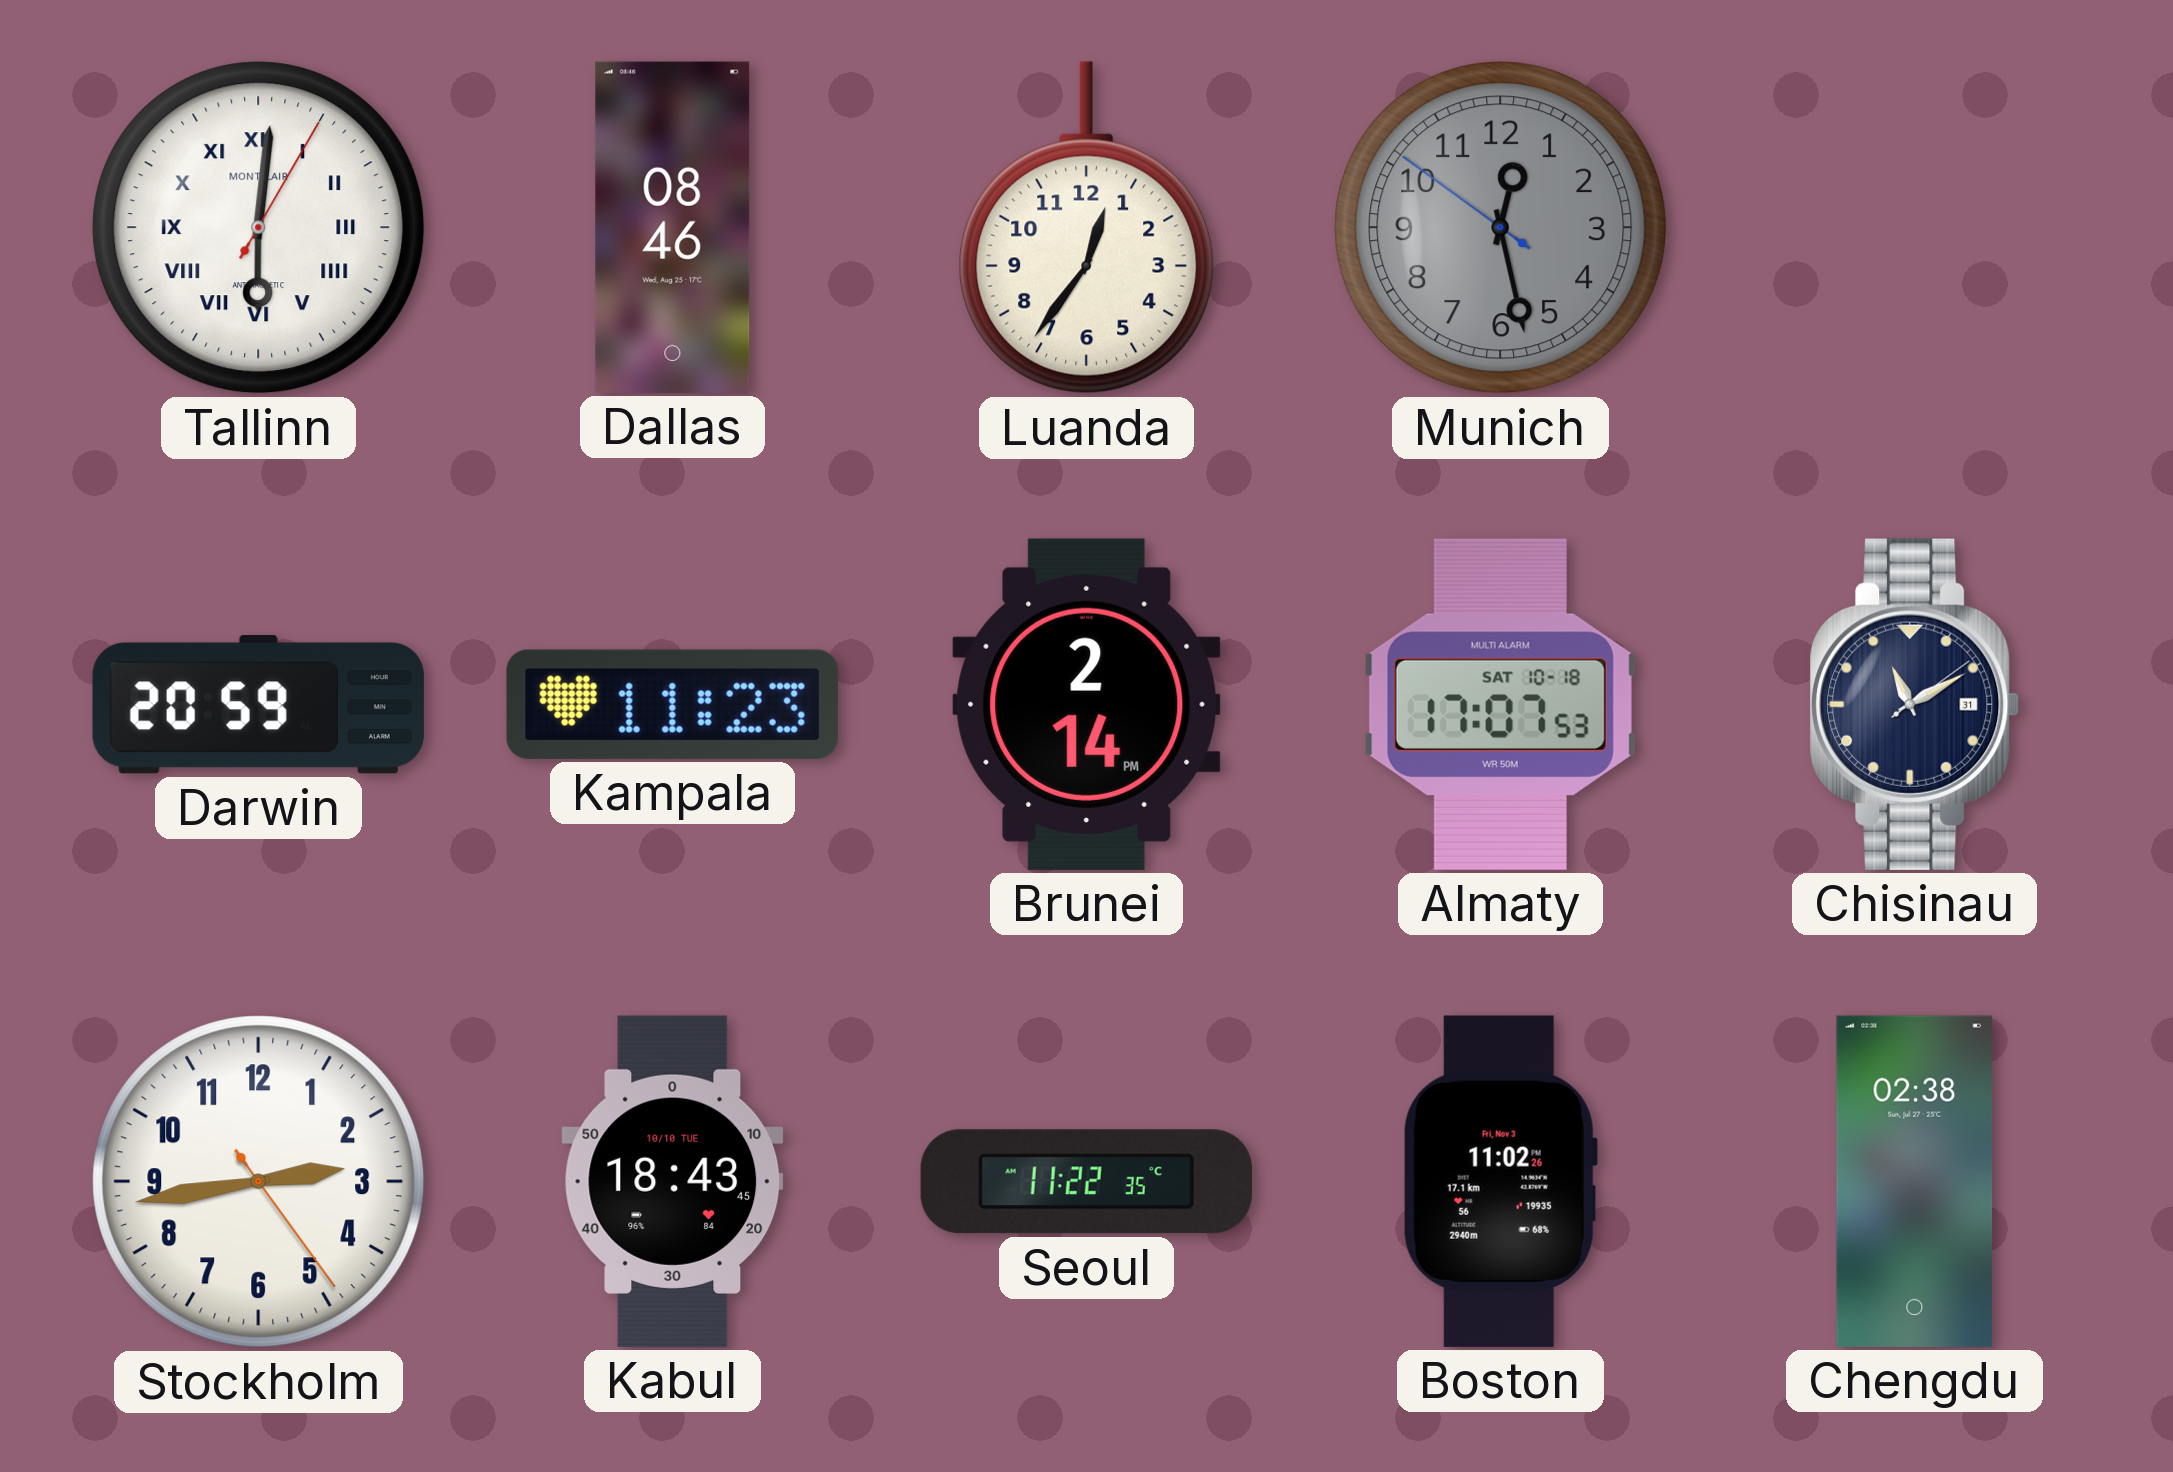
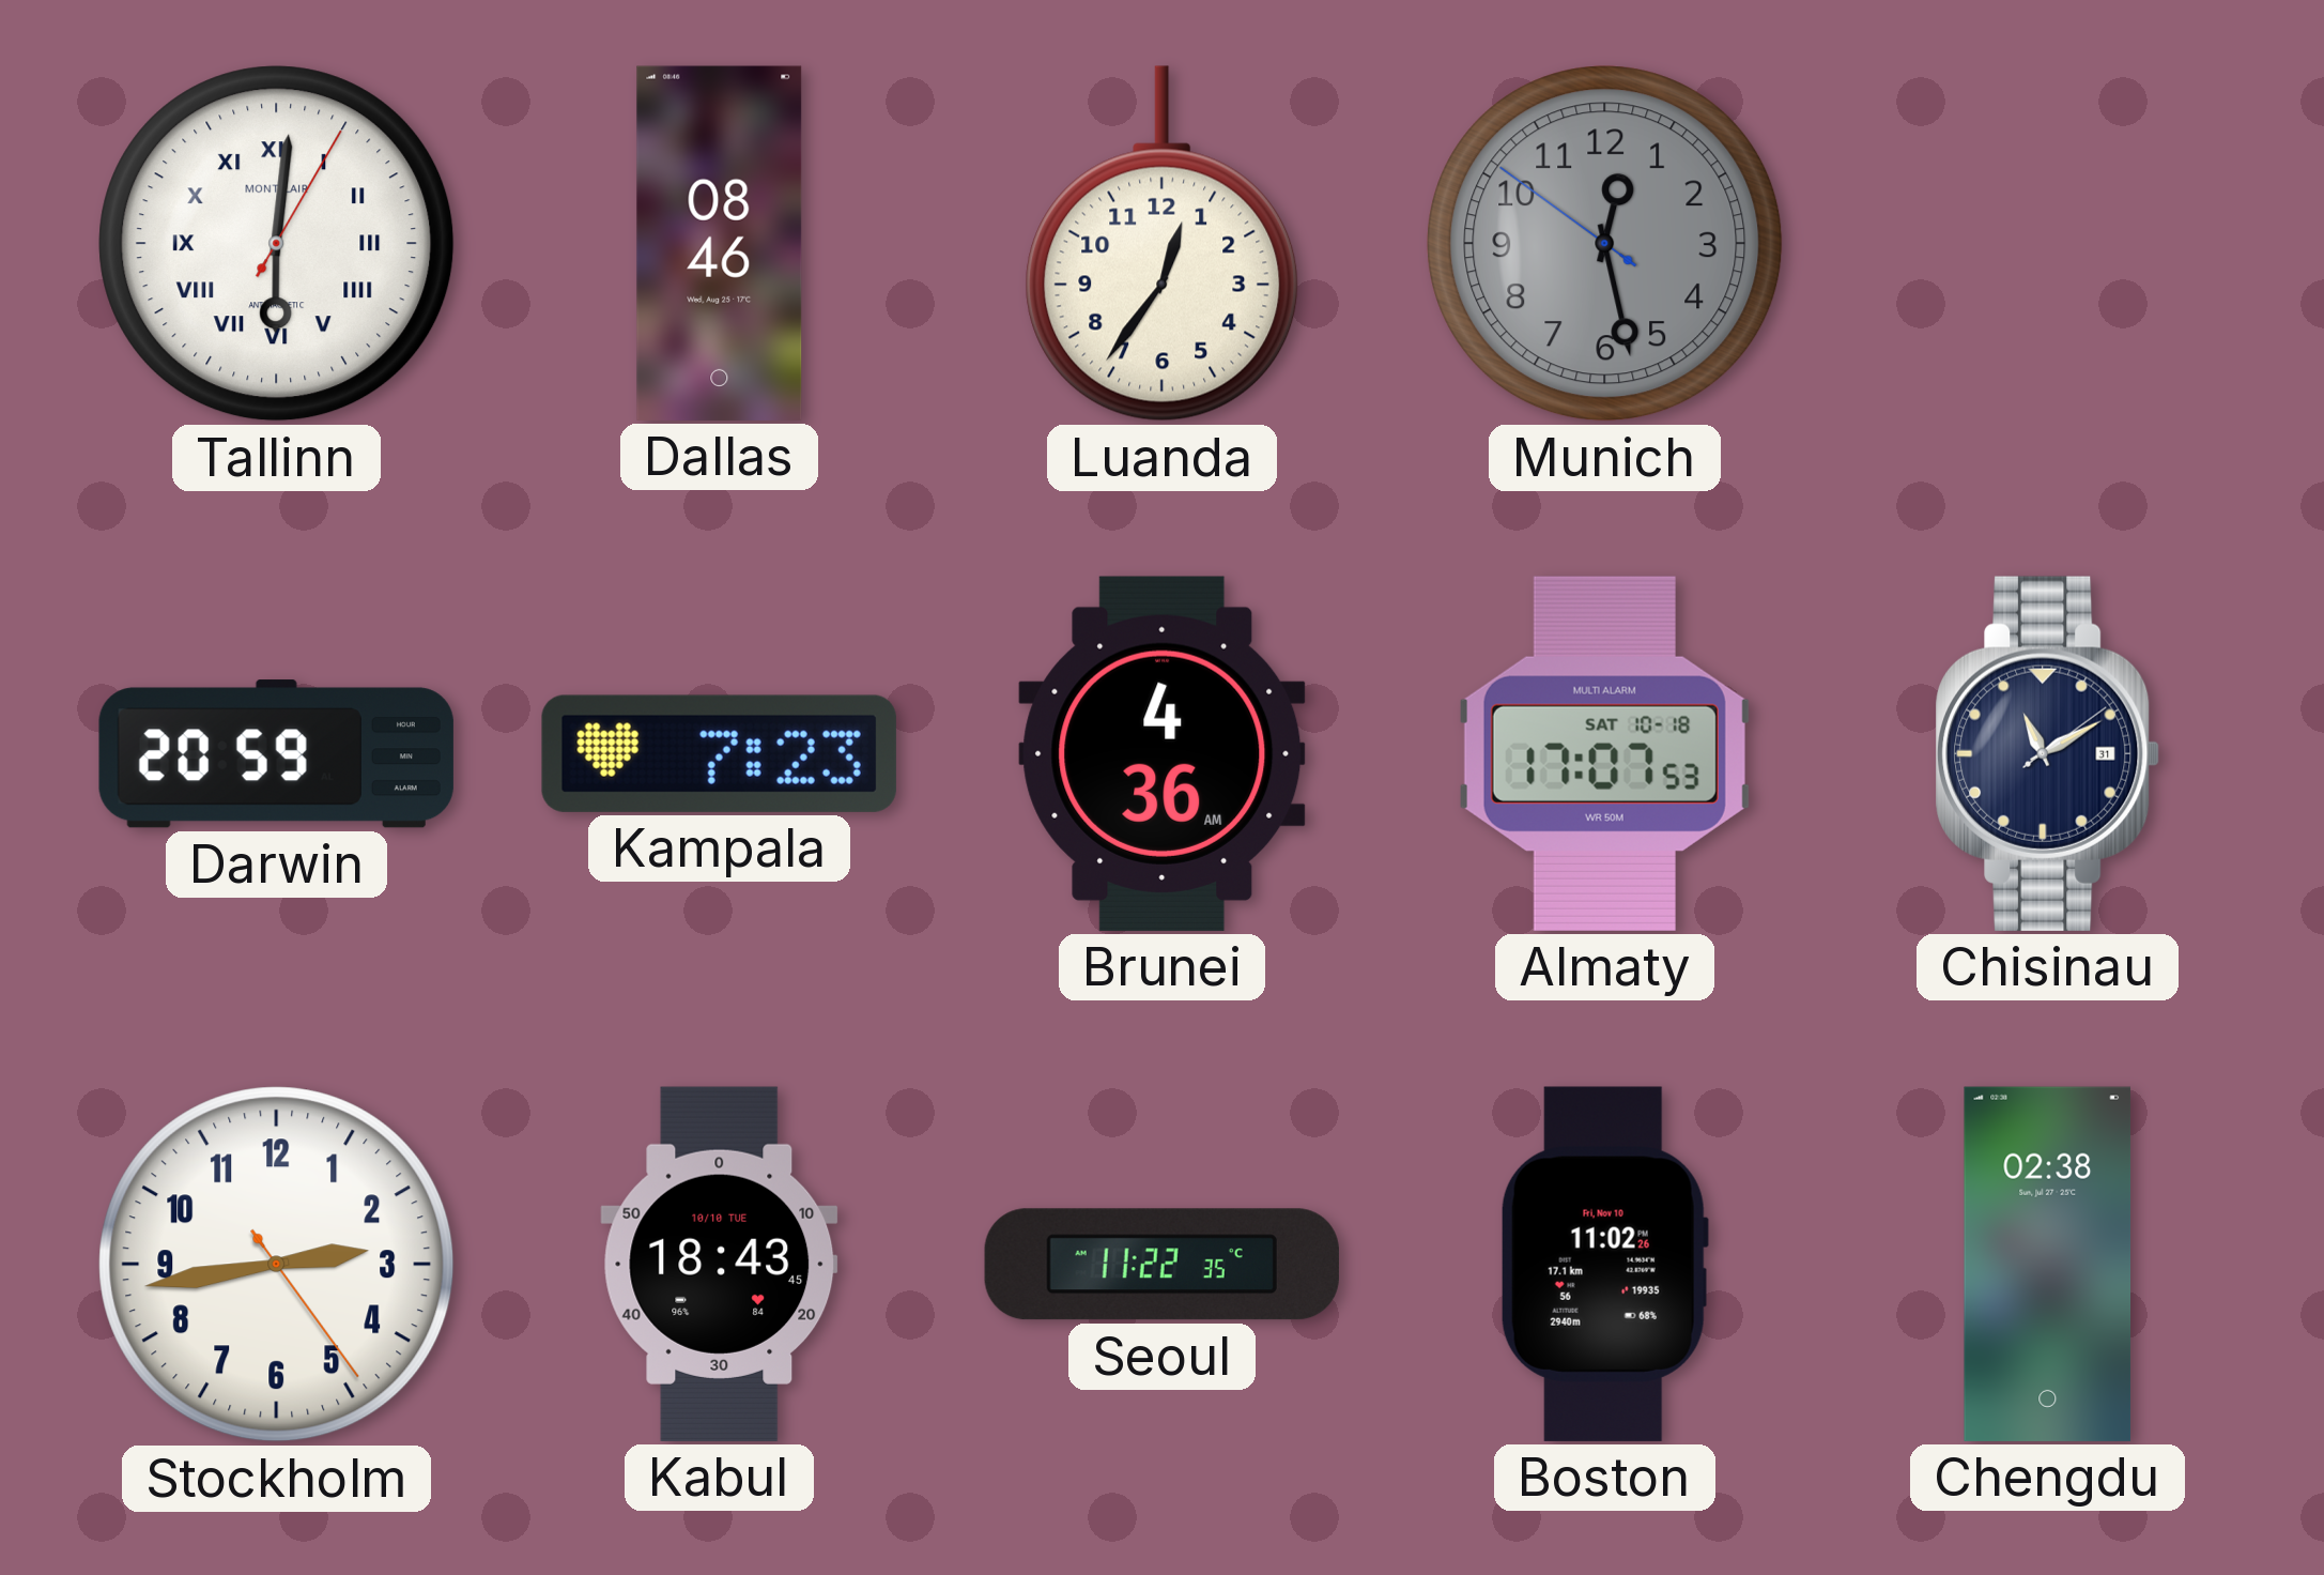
Kampala: 11:23 -> 7:23
Brunei: 2:14 -> 4:36
Boston date: Fri, Nov 3 -> Fri, Nov 10
